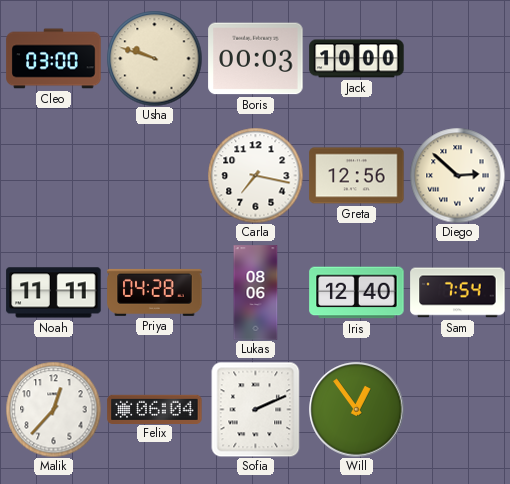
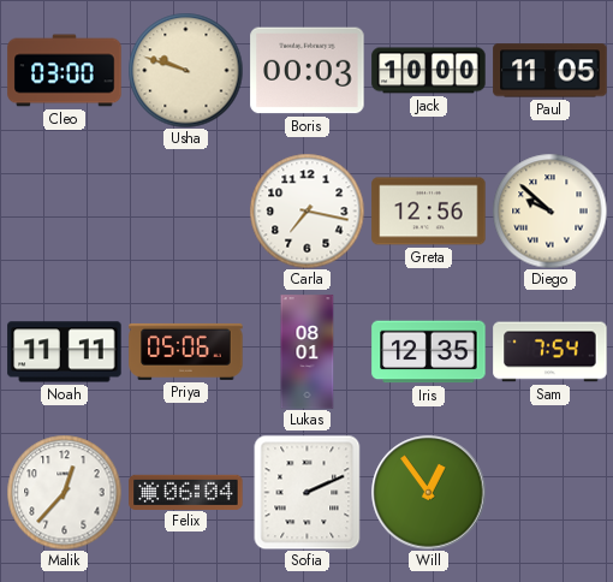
Paul: none -> 11:05
Diego: 2:52 -> 9:52
Priya: 04:28 -> 05:06
Lukas: 08:06 -> 08:01
Iris: 12:40 -> 12:35
